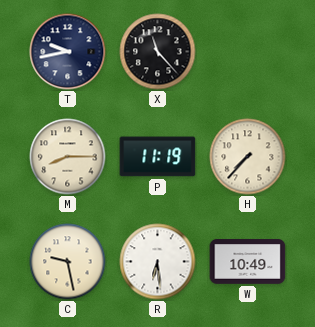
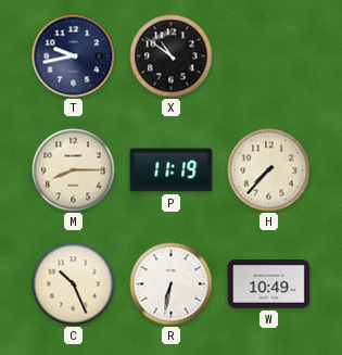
X: 11:23 -> 10:51
C: 9:28 -> 10:26
R: 6:29 -> 6:32
